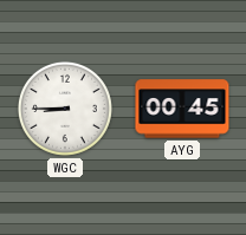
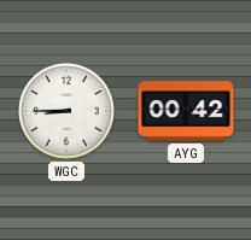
AYG: 00:45 -> 00:42
